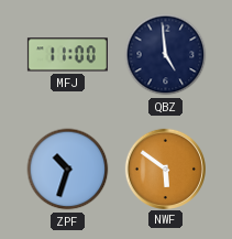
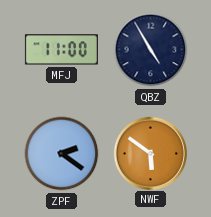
QBZ: 4:59 -> 4:55
ZPF: 10:33 -> 2:21
